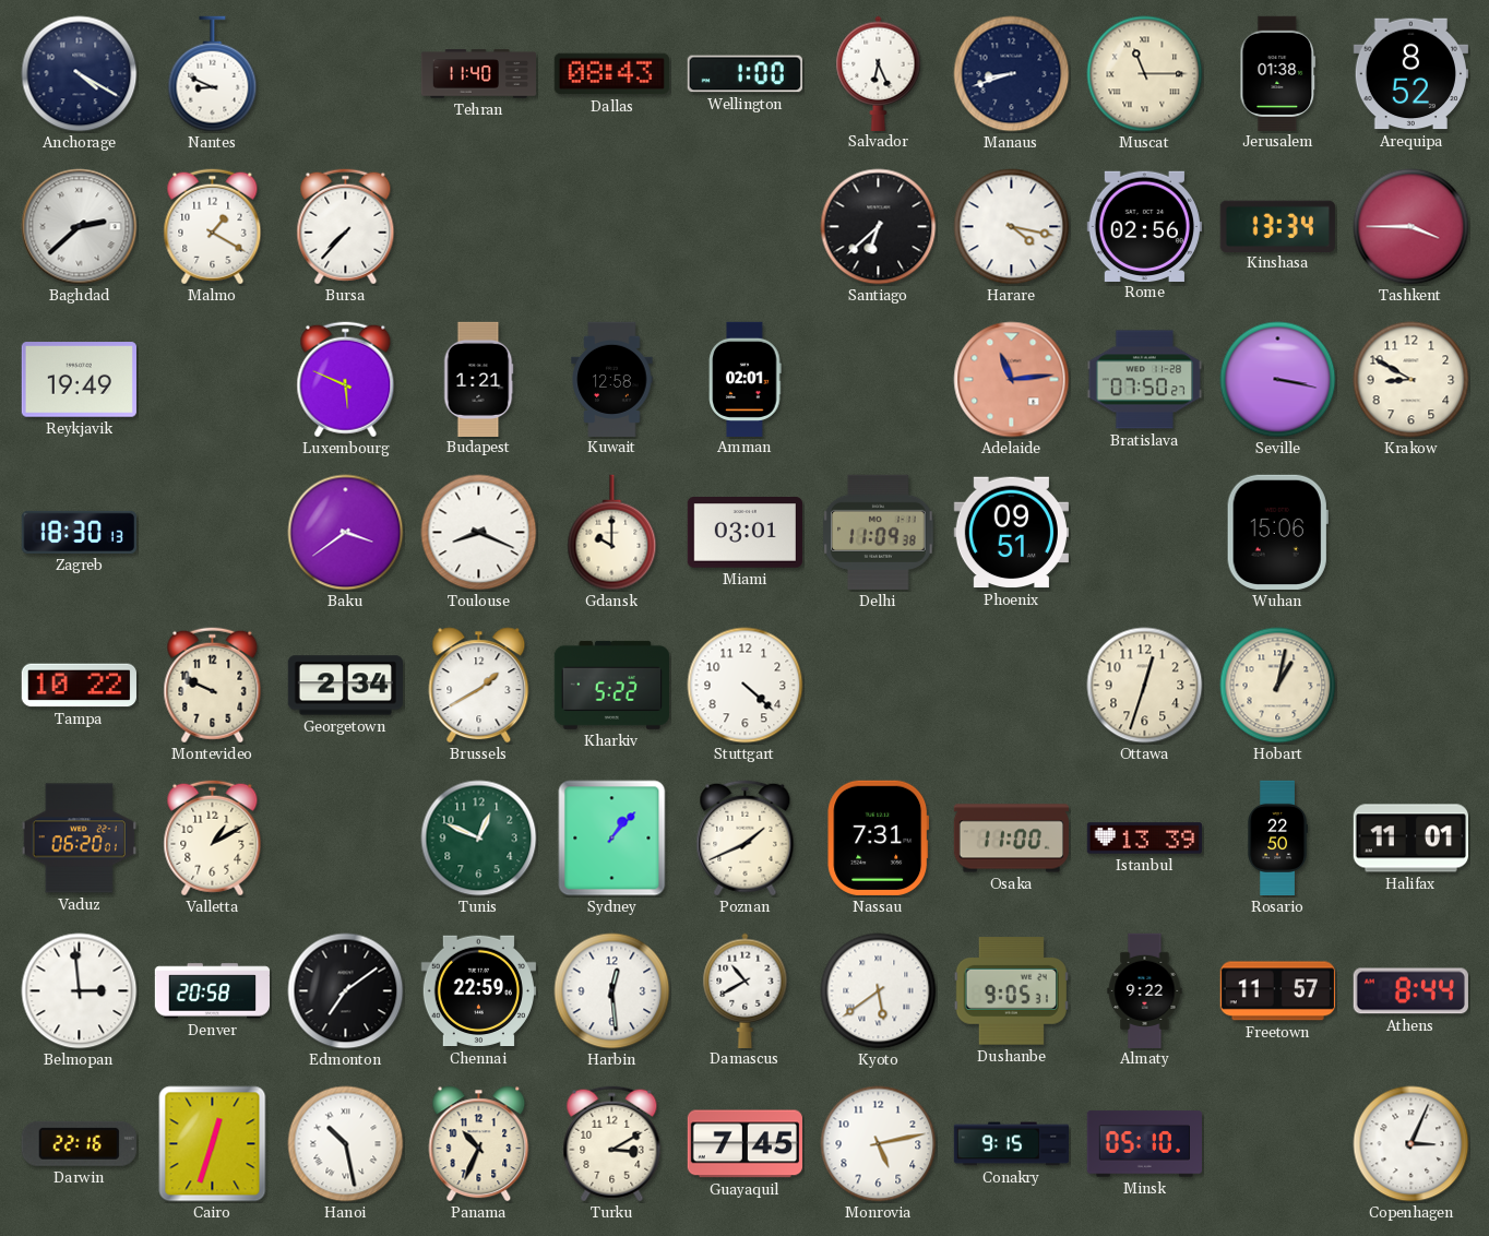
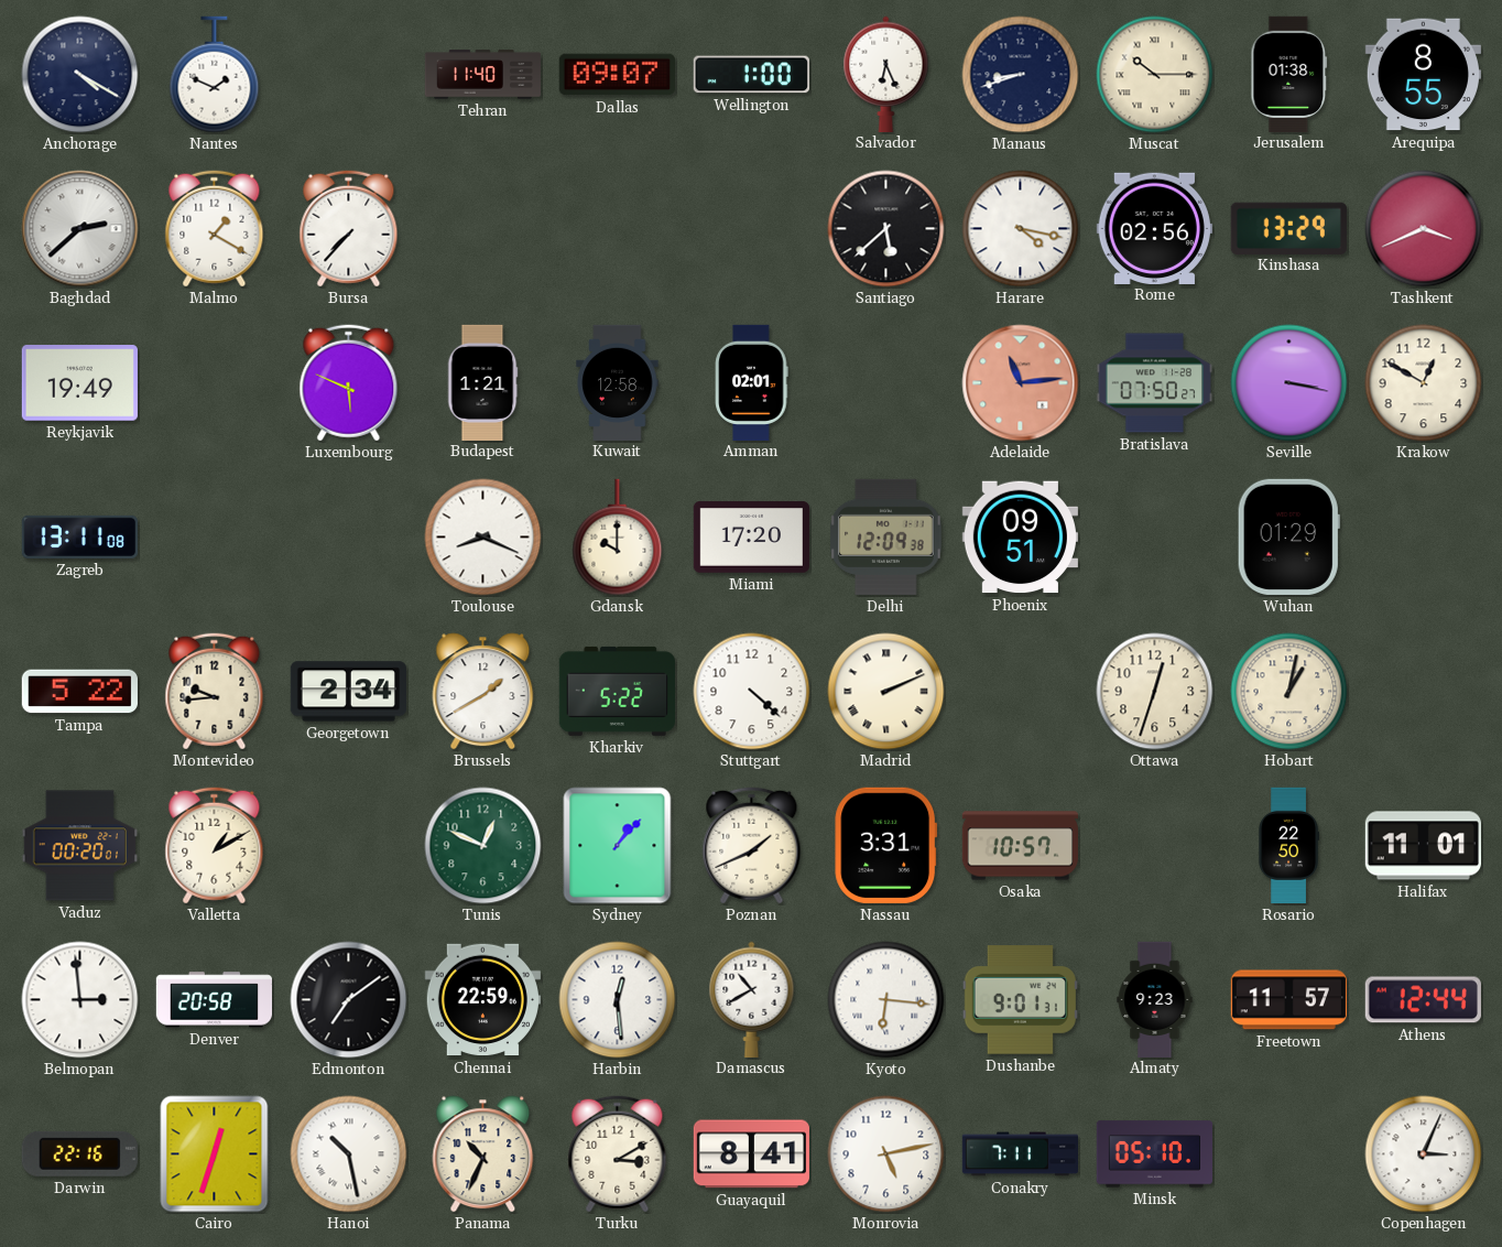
Nantes: 8:49 -> 1:49
Dallas: 08:43 -> 09:07
Muscat: 11:15 -> 10:15
Arequipa: 8:52 -> 8:55
Santiago: 6:38 -> 5:38
Kinshasa: 13:34 -> 13:29
Tashkent: 3:45 -> 3:41
Krakow: 8:50 -> 12:50
Zagreb: 18:30 -> 13:11
Baku: 3:39 -> none
Miami: 03:01 -> 17:20
Delhi: 11:09 -> 12:09
Wuhan: 15:06 -> 01:29
Tampa: 10:22 -> 5:22
Montevideo: 9:49 -> 9:44
Madrid: none -> 2:11
Vaduz: 06:20 -> 00:20
Nassau: 7:31 -> 3:31
Osaka: 11:00 -> 10:57
Istanbul: 13:39 -> none
Kyoto: 5:39 -> 6:16
Dushanbe: 9:05 -> 9:01
Almaty: 9:22 -> 9:23
Athens: 8:44 -> 12:44
Guayaquil: 7:45 -> 8:41
Conakry: 9:15 -> 7:11
